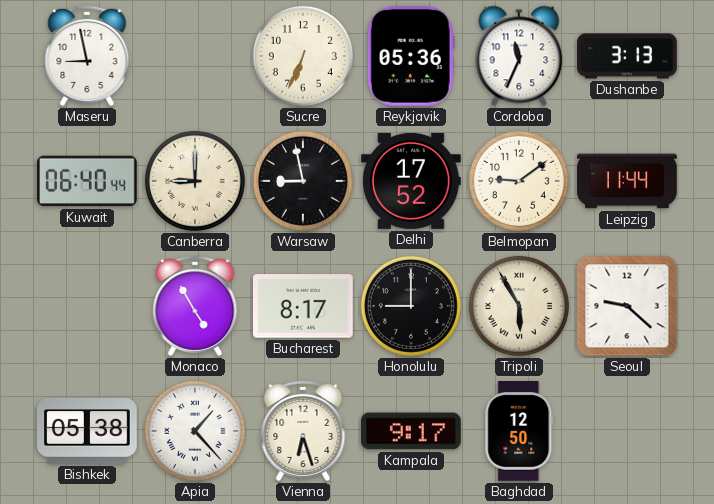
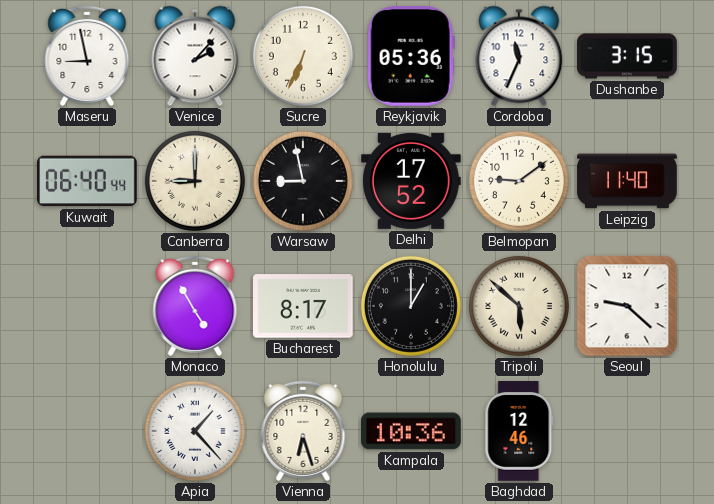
Venice: none -> 2:07
Dushanbe: 3:13 -> 3:15
Leipzig: 11:44 -> 11:40
Honolulu: 9:00 -> 1:00
Tripoli: 5:55 -> 5:52
Bishkek: 05:38 -> none
Kampala: 9:17 -> 10:36
Baghdad: 12:50 -> 12:46
